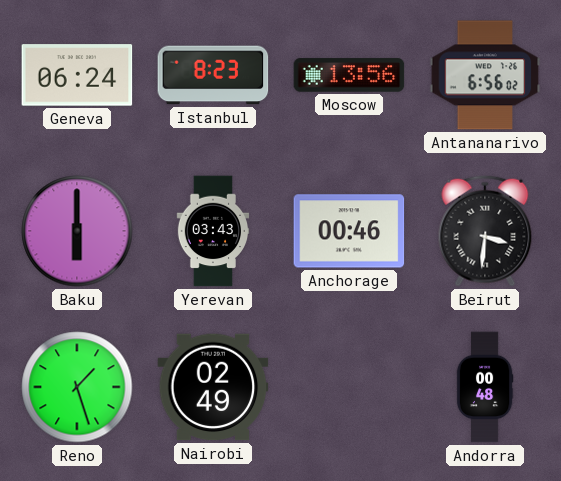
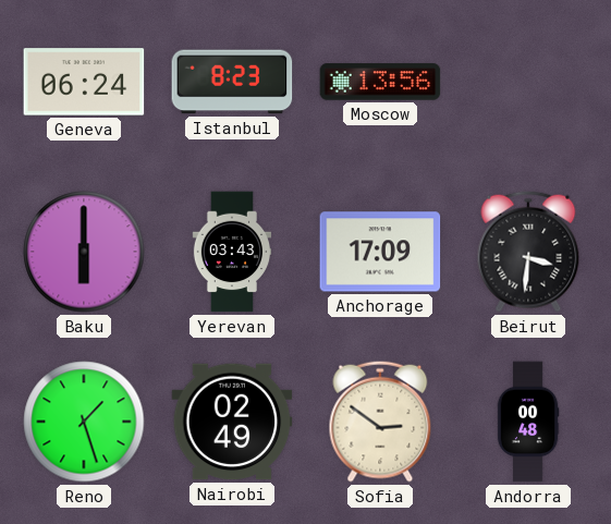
Antananarivo: 6:56 -> none
Anchorage: 00:46 -> 17:09
Sofia: none -> 2:51
